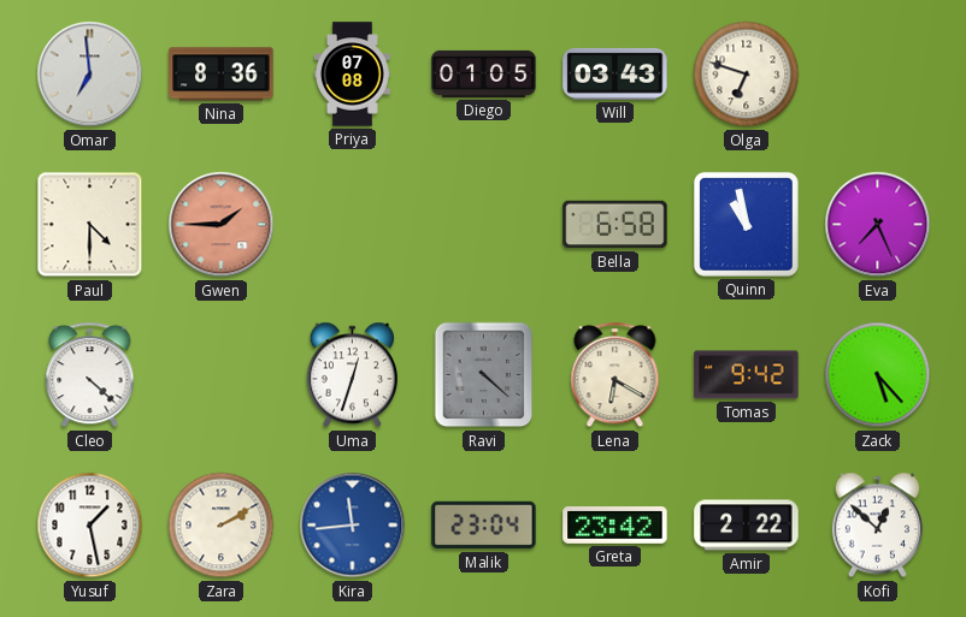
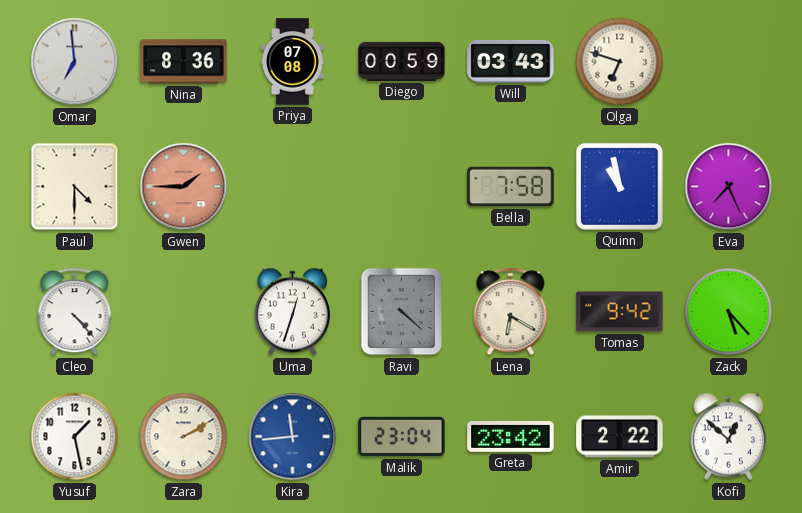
Diego: 01:05 -> 00:59
Bella: 6:58 -> 7:58
Cleo: 4:22 -> 4:23
